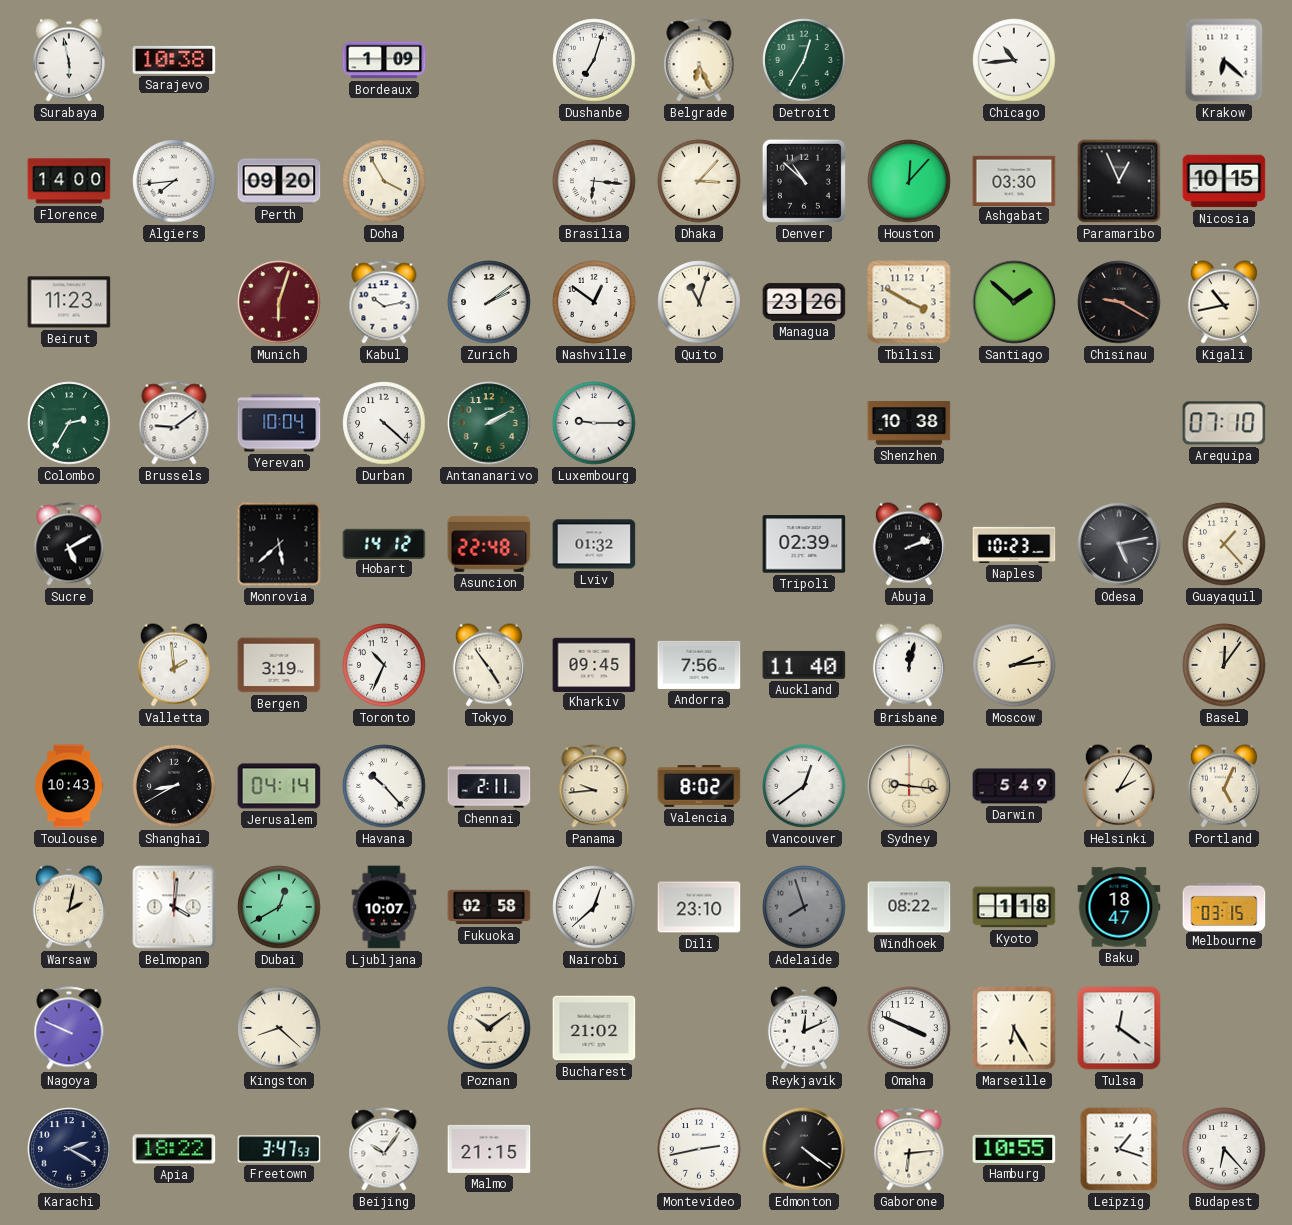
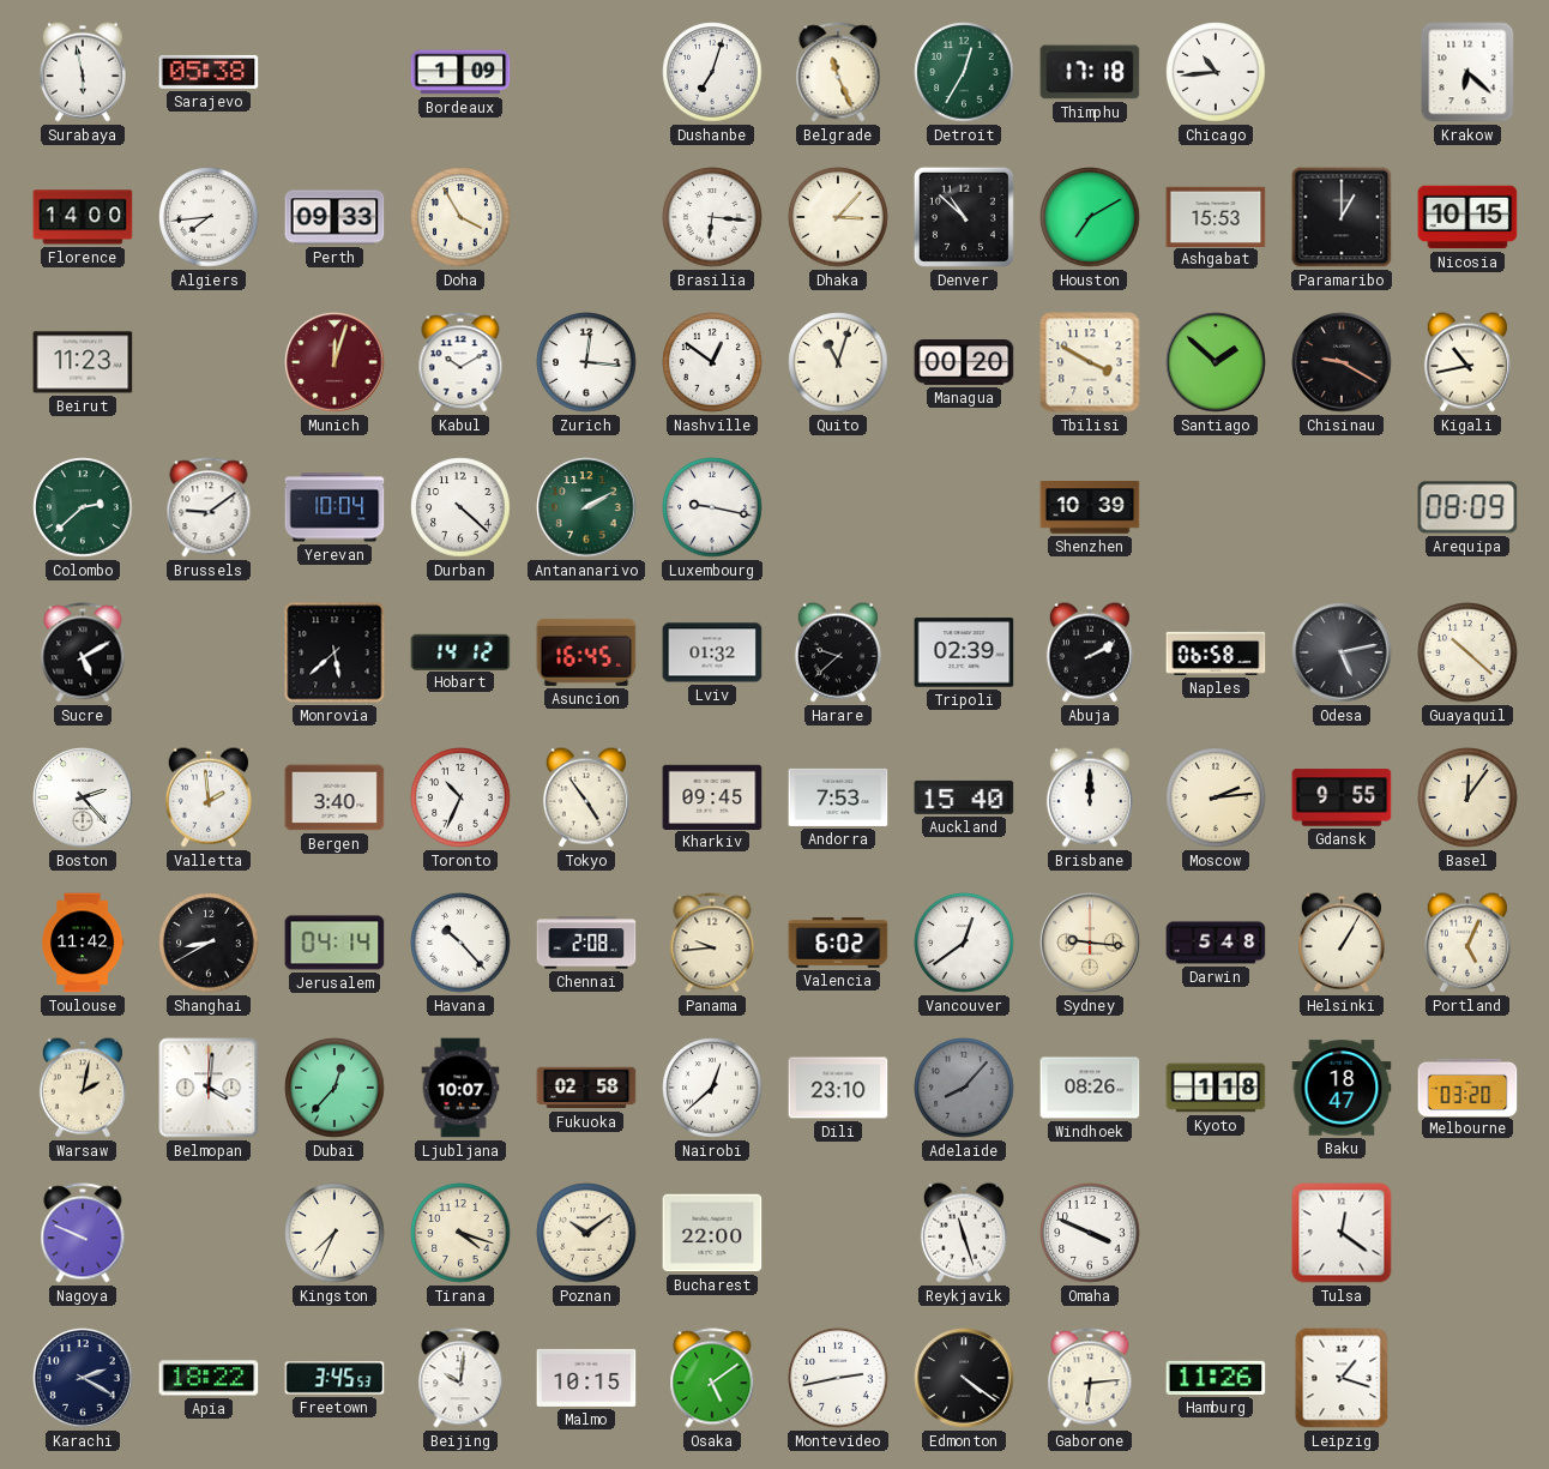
Sarajevo: 10:38 -> 05:38
Belgrade: 6:26 -> 11:26
Thimphu: none -> 17:18
Perth: 09:20 -> 09:33
Houston: 12:07 -> 7:10
Ashgabat: 03:30 -> 15:53
Paramaribo: 12:56 -> 1:00
Munich: 6:03 -> 12:03
Kabul: 10:13 -> 10:10
Zurich: 2:09 -> 12:16
Managua: 23:26 -> 00:20
Colombo: 2:35 -> 2:38
Luxembourg: 9:15 -> 9:17
Shenzhen: 10:38 -> 10:39
Arequipa: 07:10 -> 08:09
Asuncion: 22:48 -> 16:45
Harare: none -> 9:38
Abuja: 2:12 -> 2:10
Naples: 10:23 -> 06:58
Guayaquil: 1:23 -> 10:22
Boston: none -> 2:23
Bergen: 3:19 -> 3:40
Andorra: 7:56 -> 7:53
Auckland: 11:40 -> 15:40
Brisbane: 12:02 -> 12:00
Gdansk: none -> 9:55
Toulouse: 10:43 -> 11:42
Chennai: 2:11 -> 2:08
Valencia: 8:02 -> 6:02
Darwin: 5:49 -> 5:48
Helsinki: 2:05 -> 1:05
Dubai: 12:40 -> 12:37
Adelaide: 7:57 -> 8:07
Windhoek: 08:22 -> 08:26
Melbourne: 03:15 -> 03:20
Kingston: 8:22 -> 7:34
Tirana: none -> 4:18
Bucharest: 21:02 -> 22:00
Reykjavik: 12:11 -> 11:27
Marseille: 6:25 -> none
Freetown: 3:47 -> 3:45
Beijing: 10:06 -> 10:01
Malmo: 21:15 -> 10:15
Osaka: none -> 5:09
Hamburg: 10:55 -> 11:26
Budapest: 6:23 -> none
